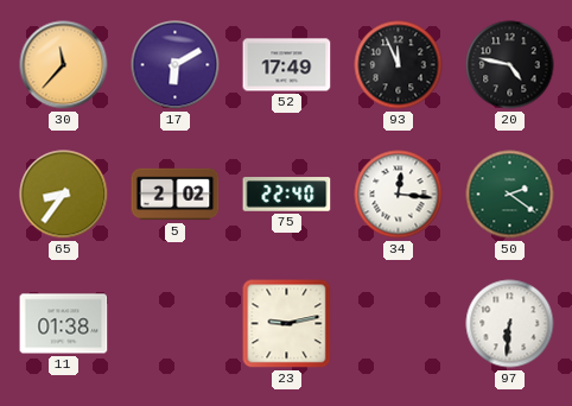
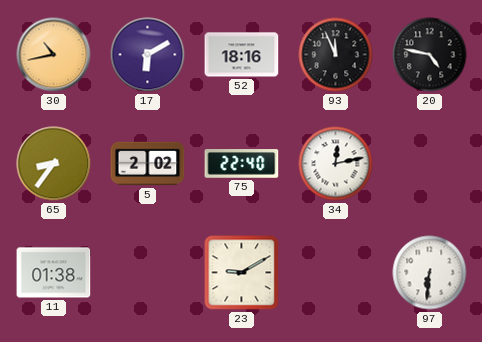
30: 11:37 -> 10:43
52: 17:49 -> 18:16
34: 12:16 -> 12:13
50: 2:21 -> none
23: 9:13 -> 9:10
